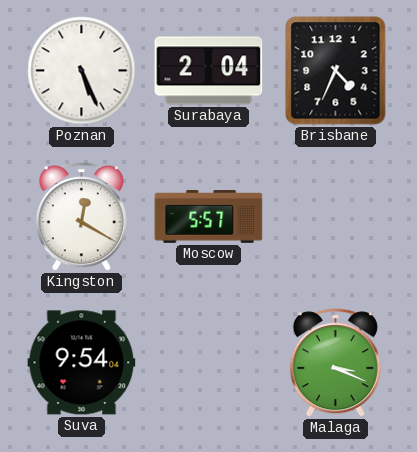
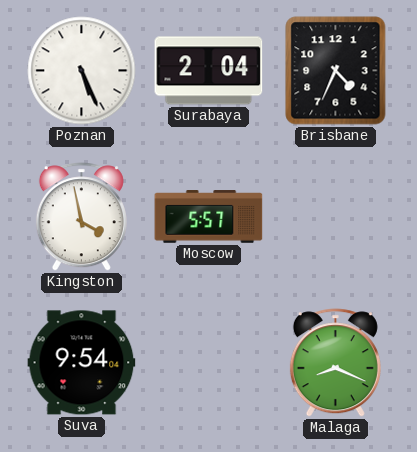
Kingston: 12:20 -> 3:58
Malaga: 3:19 -> 8:19
